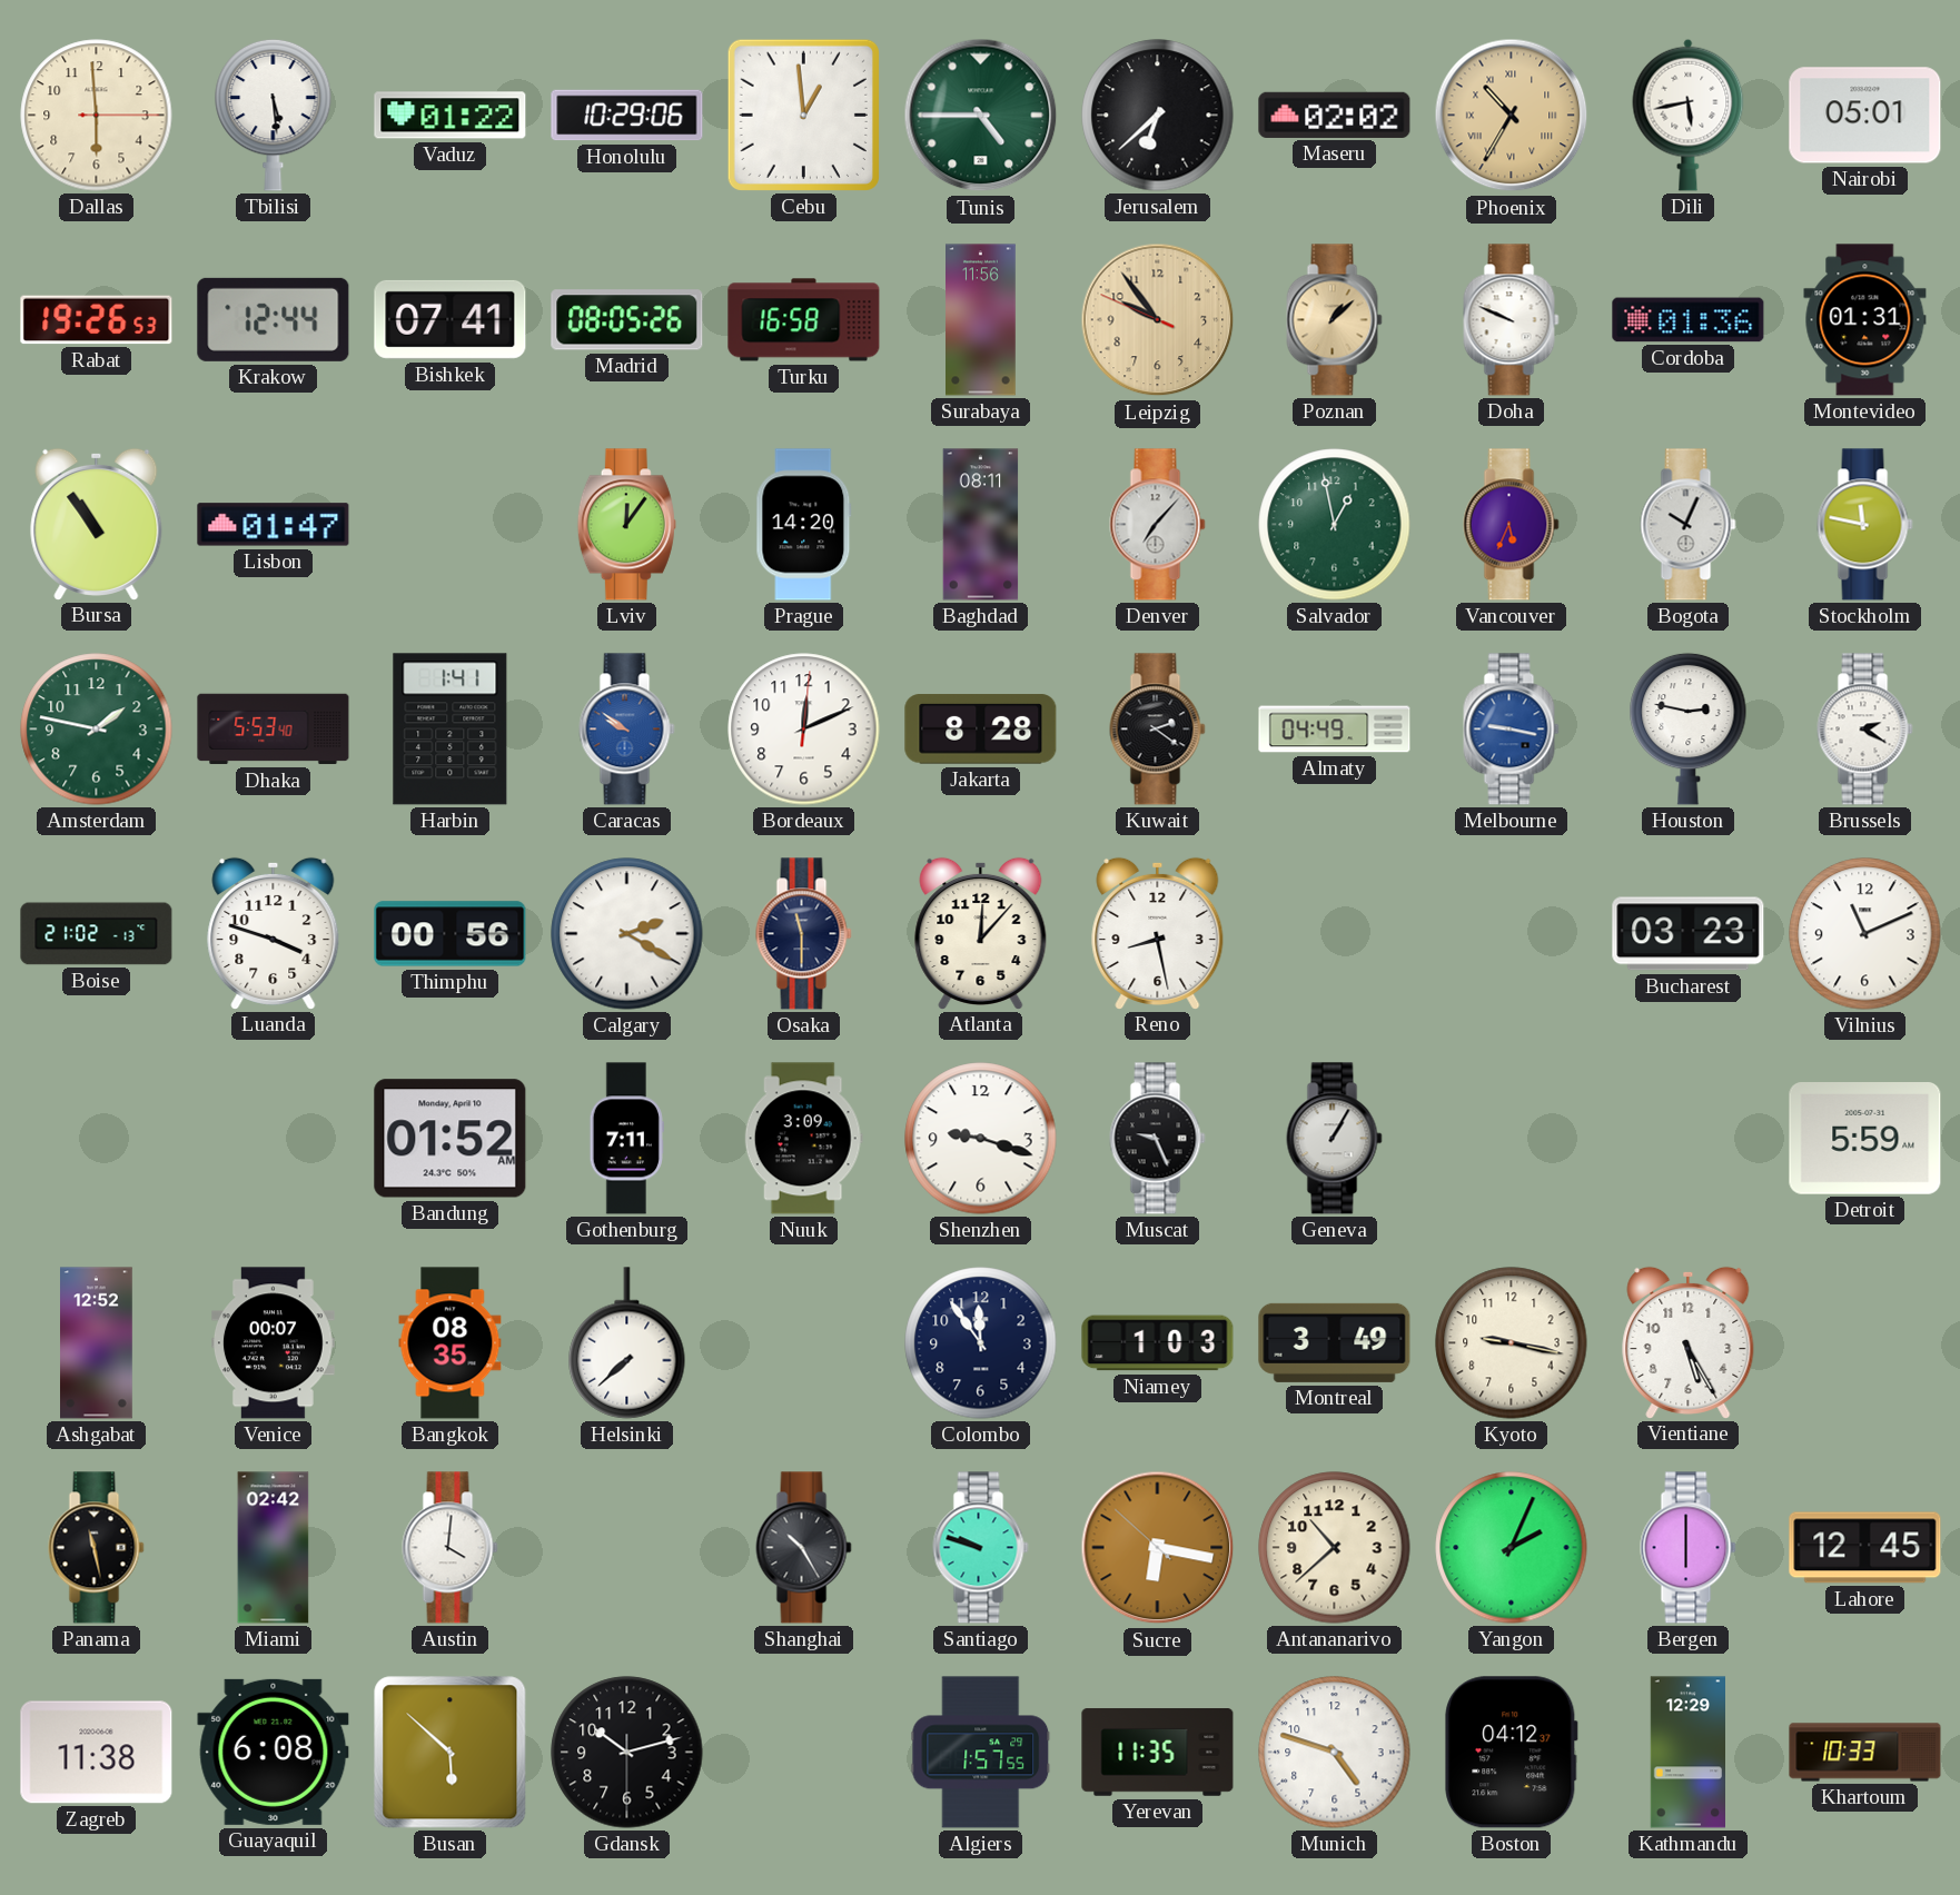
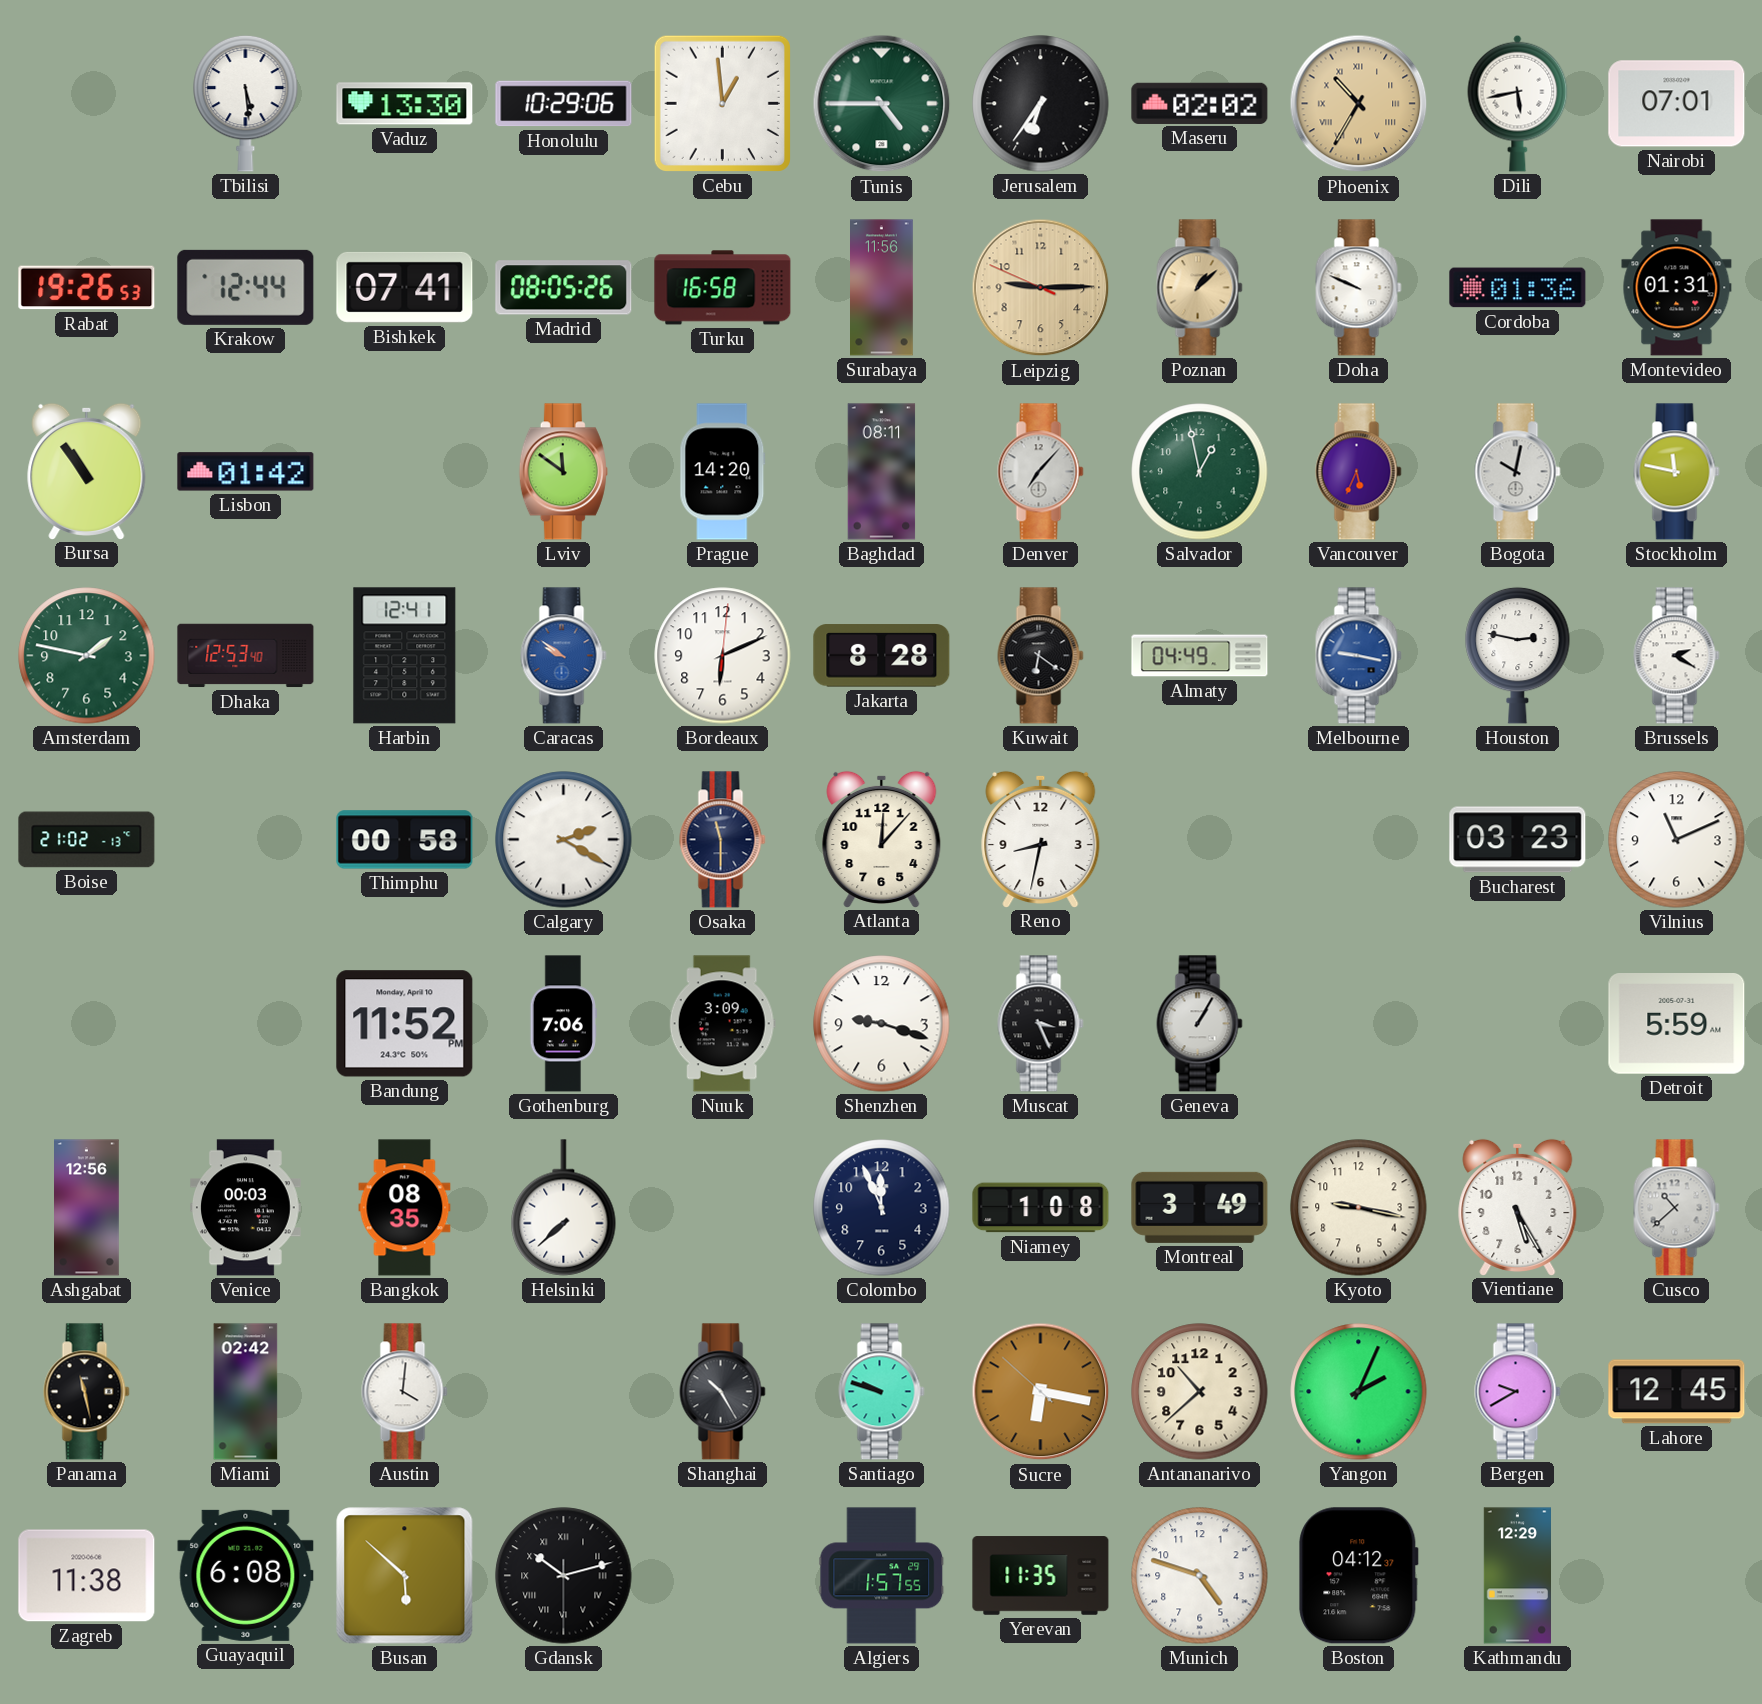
Dallas: 5:59 -> none
Vaduz: 01:22 -> 13:30
Jerusalem: 6:38 -> 6:36
Nairobi: 05:01 -> 07:01
Leipzig: 9:53 -> 9:14
Lisbon: 01:47 -> 01:42
Lviv: 12:06 -> 11:51
Bogota: 10:04 -> 10:02
Dhaka: 5:53 -> 12:53
Harbin: 1:41 -> 12:41
Bordeaux: 12:11 -> 6:11
Kuwait: 2:21 -> 6:21
Luanda: 3:48 -> none
Thimphu: 00:56 -> 00:58
Reno: 8:28 -> 8:32
Bandung: 01:52 -> 11:52
Gothenburg: 7:11 -> 7:06
Muscat: 9:26 -> 3:26
Ashgabat: 12:52 -> 12:56
Venice: 00:07 -> 00:03
Colombo: 11:54 -> 11:56
Niamey: 1:03 -> 1:08
Cusco: none -> 10:38
Bergen: 6:00 -> 9:40
Gdansk numerals: Arabic -> Roman
Khartoum: 10:33 -> none
